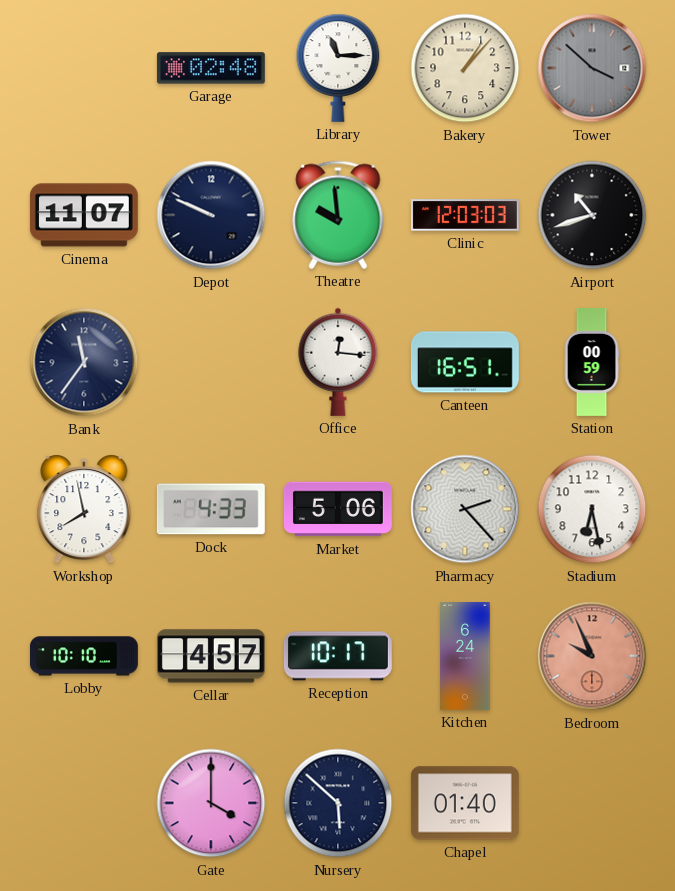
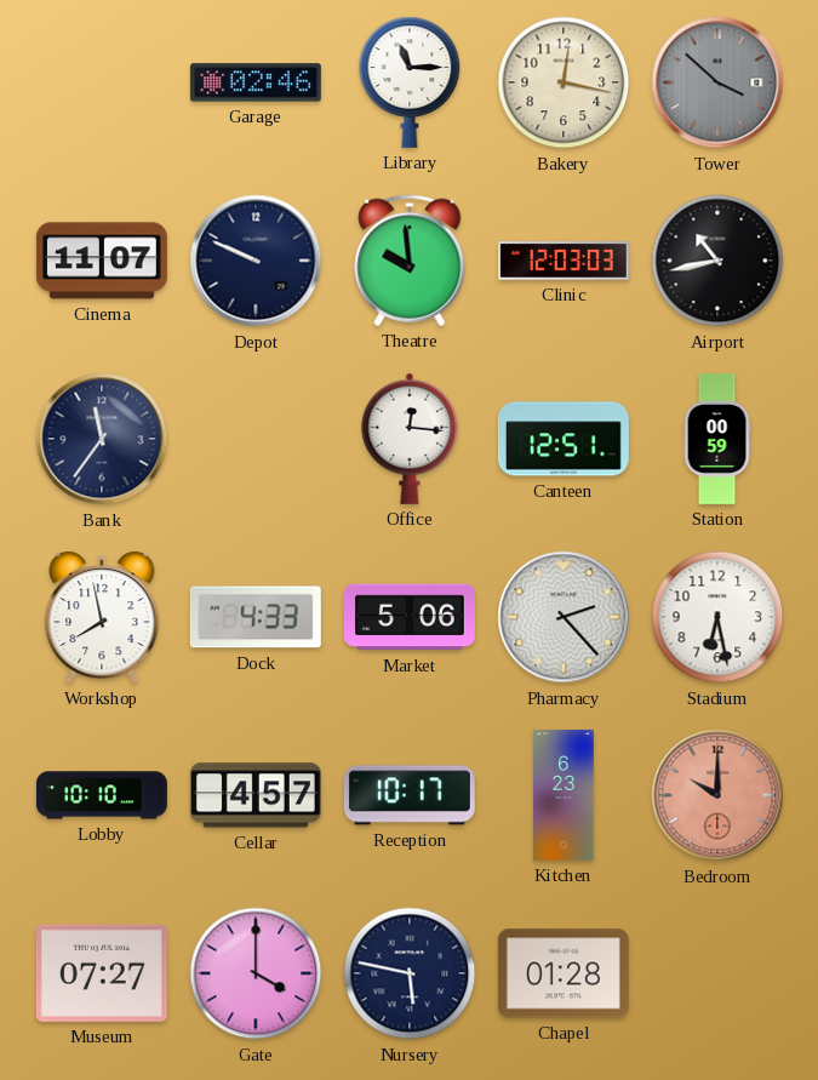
Garage: 02:48 -> 02:46
Bakery: 1:07 -> 12:17
Airport: 10:42 -> 10:43
Canteen: 16:51 -> 12:51
Kitchen: 6:24 -> 6:23
Bedroom: 9:56 -> 10:00
Museum: none -> 07:27
Nursery: 5:52 -> 5:47
Chapel: 01:40 -> 01:28
